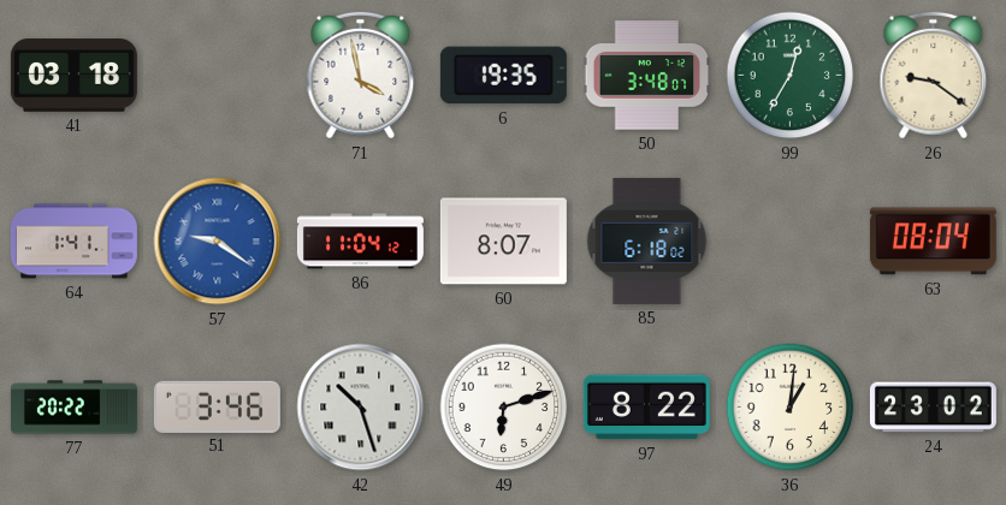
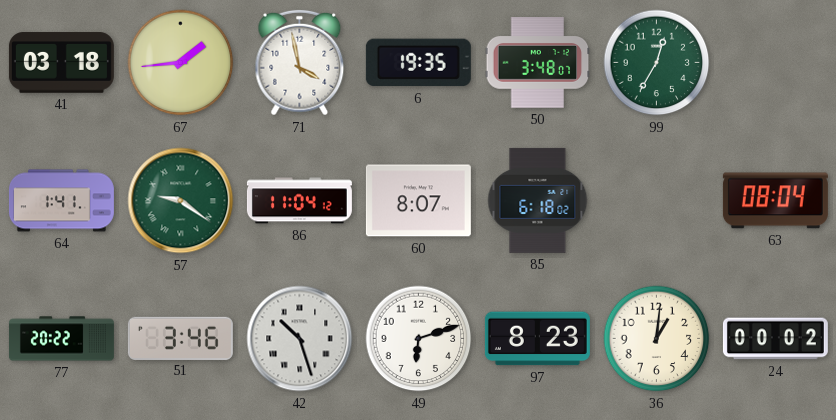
67: none -> 1:44
26: 9:21 -> none
57 dial: blue -> green
97: 8:22 -> 8:23
24: 23:02 -> 00:02
